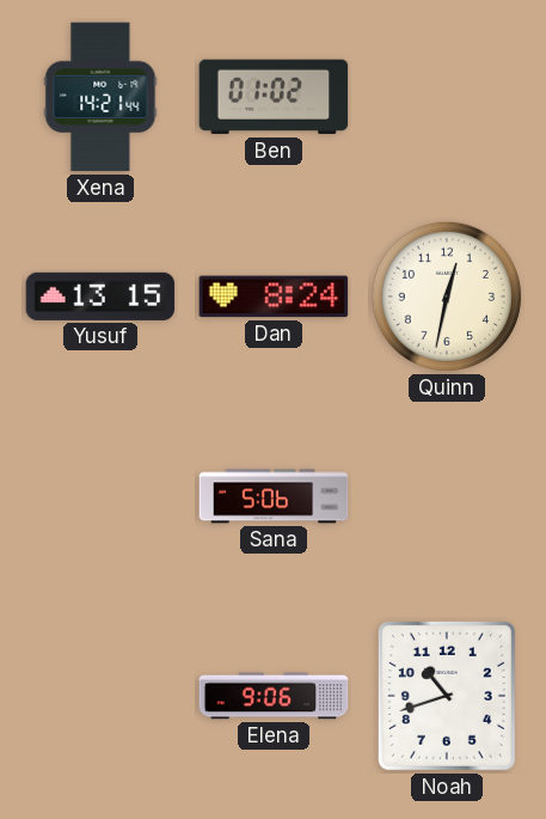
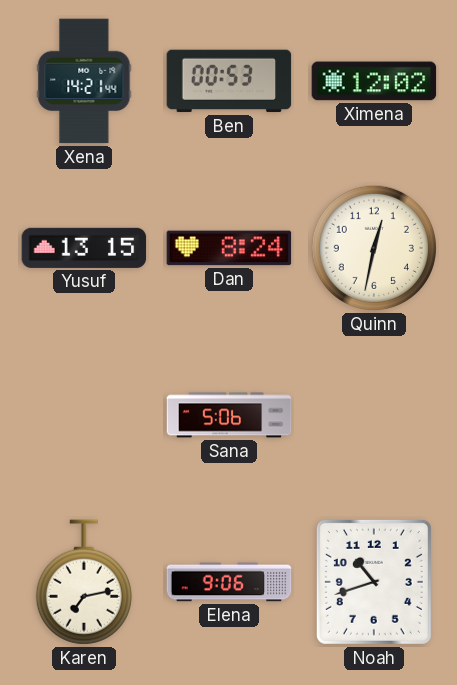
Ben: 01:02 -> 00:53
Ximena: none -> 12:02
Karen: none -> 7:13
